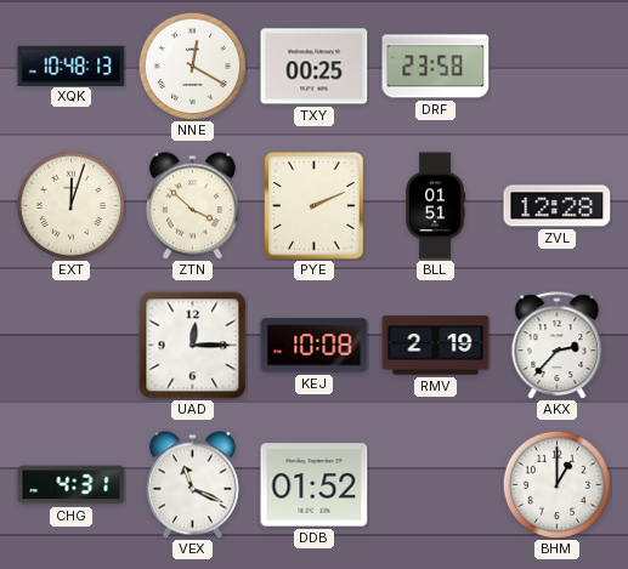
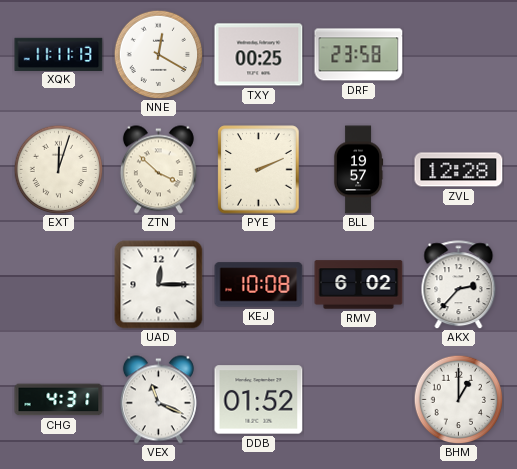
XQK: 10:48 -> 11:11
BLL: 01:51 -> 19:57
RMV: 2:19 -> 6:02
